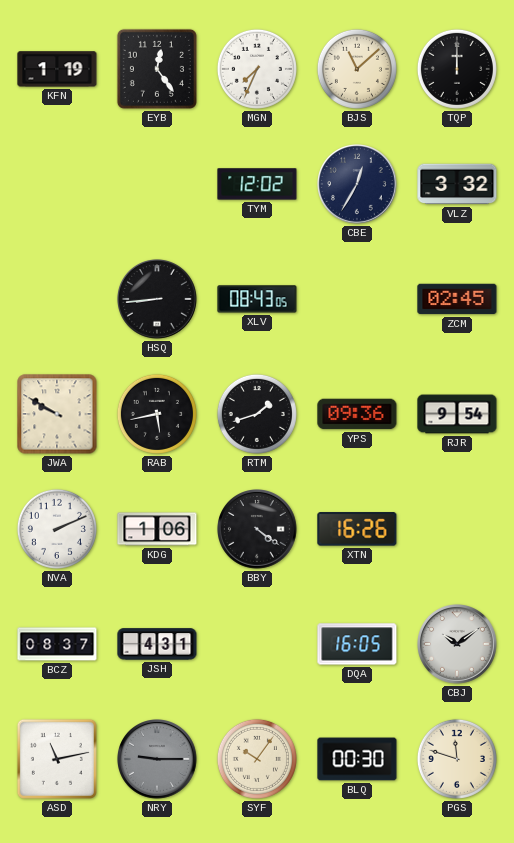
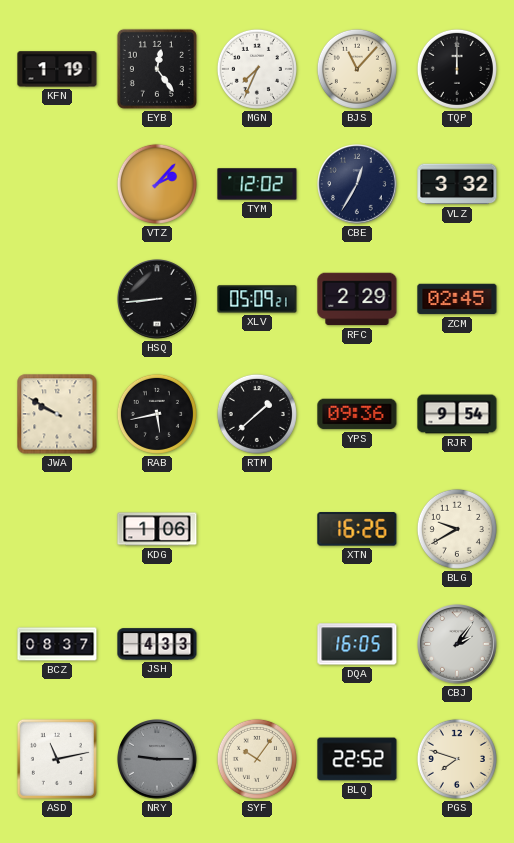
BJS: 11:08 -> 11:07
VTZ: none -> 2:07
XLV: 08:43 -> 05:09
RFC: none -> 2:29
RTM: 1:42 -> 1:38
NVA: 2:11 -> none
BBY: 4:21 -> none
BLG: none -> 9:40
JSH: 4:31 -> 4:33
CBJ: 10:09 -> 2:06
BLQ: 00:30 -> 22:52
PGS: 11:48 -> 7:48
